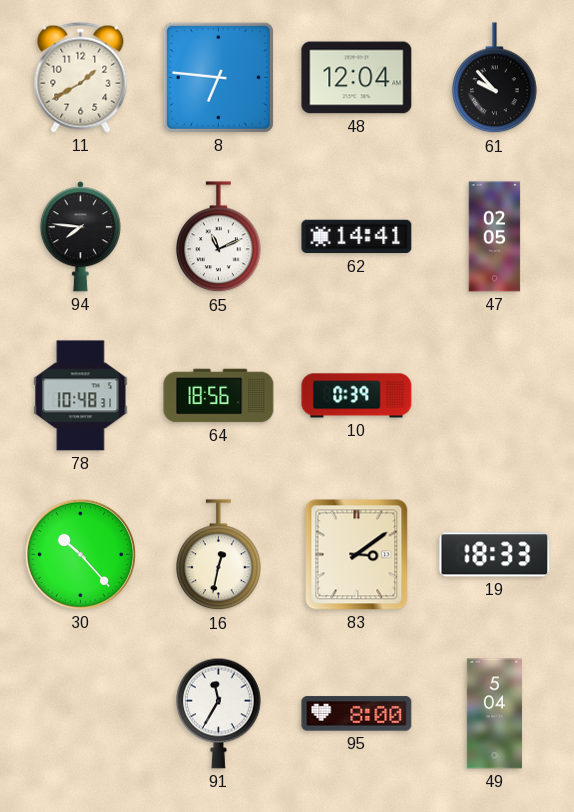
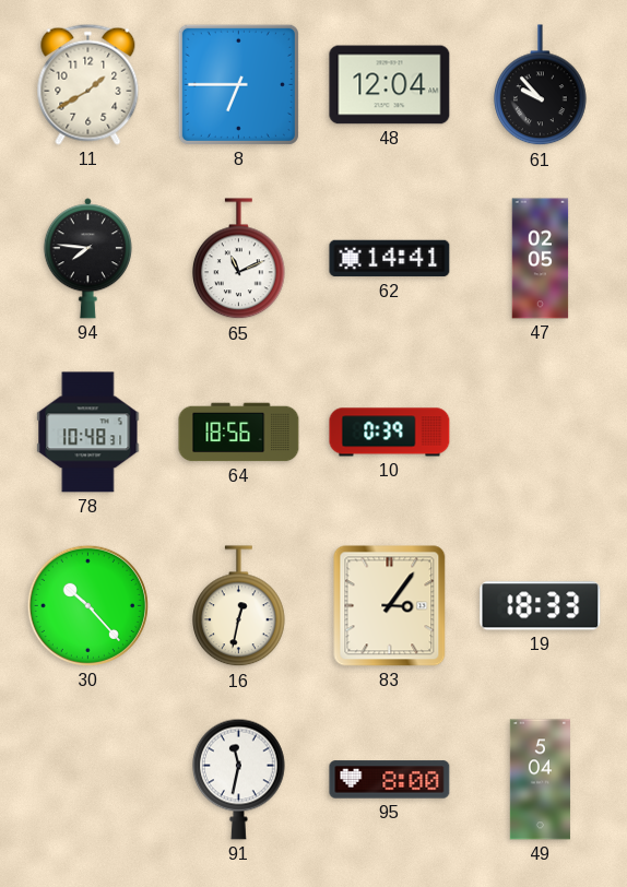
8: 6:46 -> 6:45
83: 3:09 -> 3:06
91: 11:35 -> 11:32
